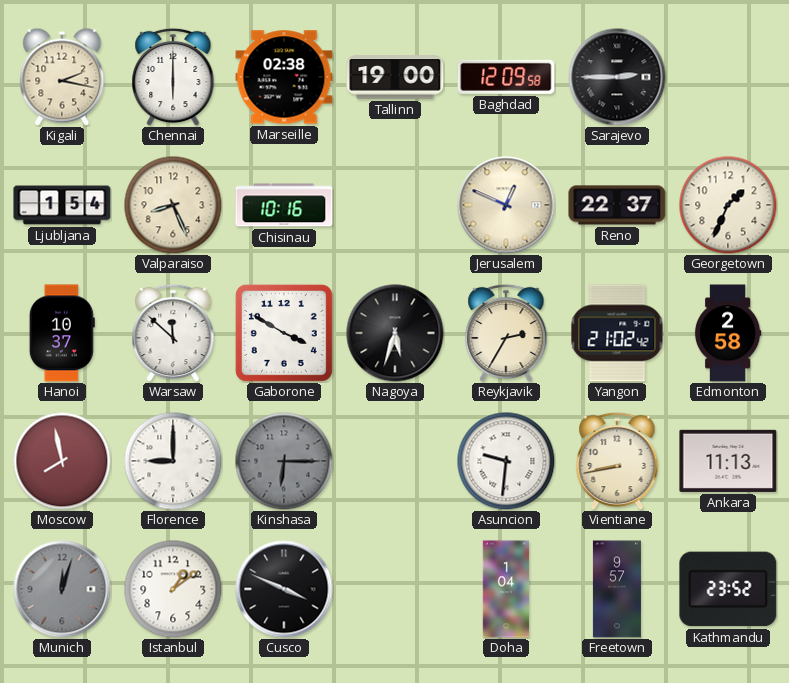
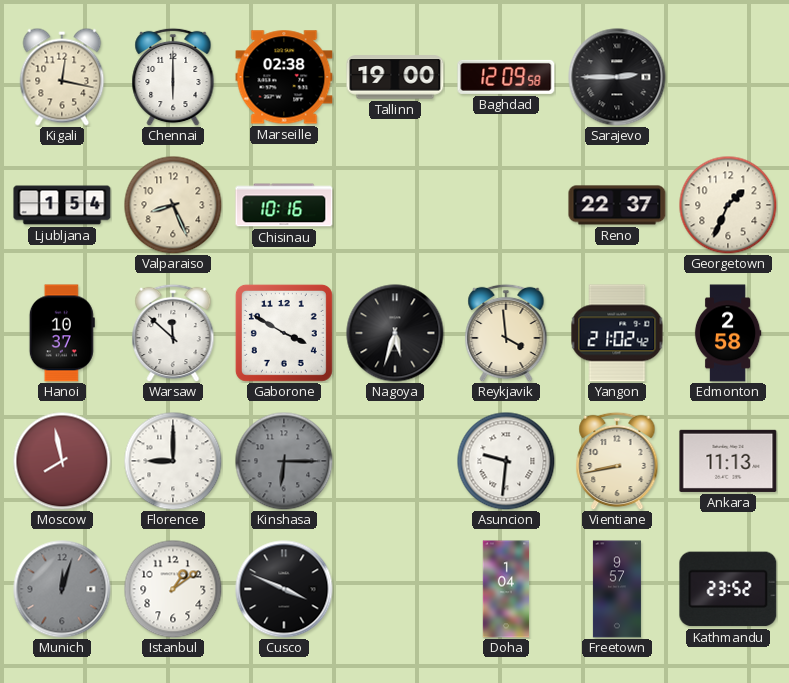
Kigali: 2:17 -> 12:17
Jerusalem: 12:49 -> none
Reykjavik: 2:35 -> 3:59
